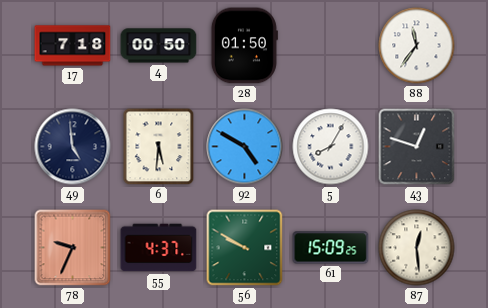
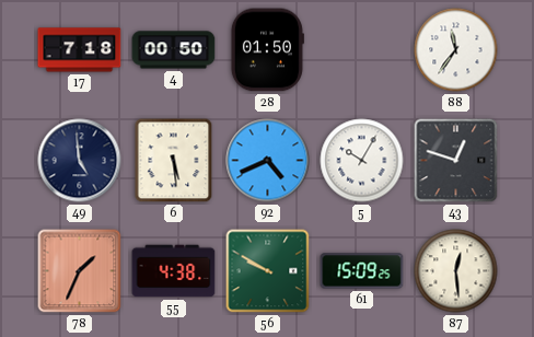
6: 5:31 -> 5:29
92: 4:50 -> 4:41
5: 8:05 -> 10:05
78: 9:34 -> 1:34
55: 4:37 -> 4:38
